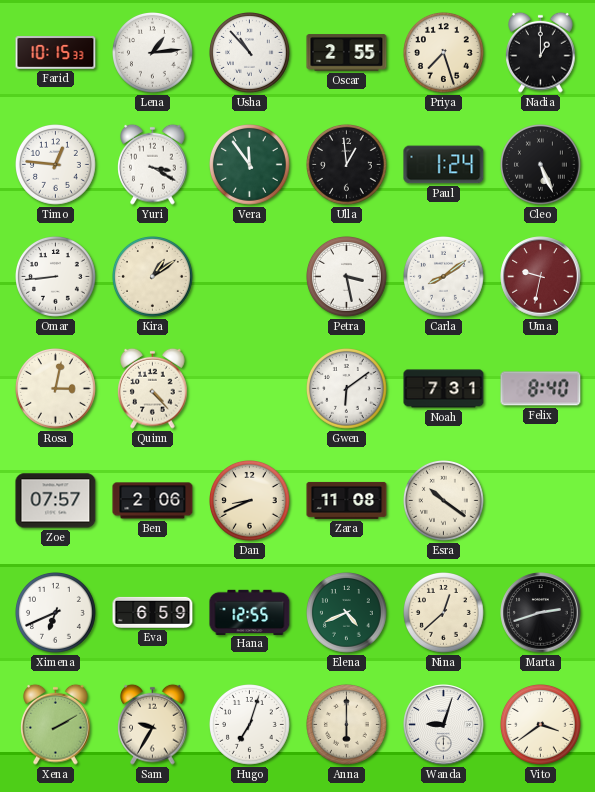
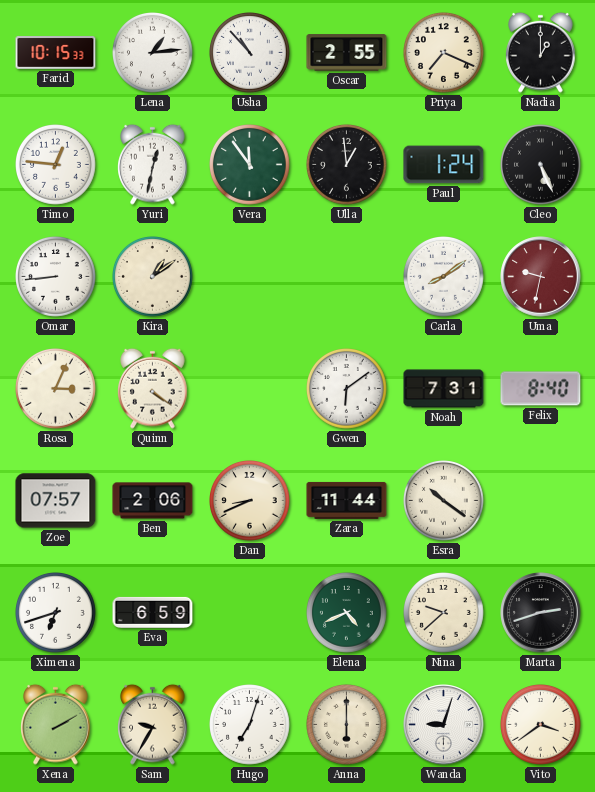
Priya: 7:27 -> 7:19
Yuri: 3:20 -> 12:32
Petra: 3:28 -> none
Rosa: 3:02 -> 3:04
Quinn: 4:23 -> 4:21
Zara: 11:08 -> 11:44
Ximena: 6:41 -> 6:42
Hana: 12:55 -> none
Nina: 12:38 -> 9:38
